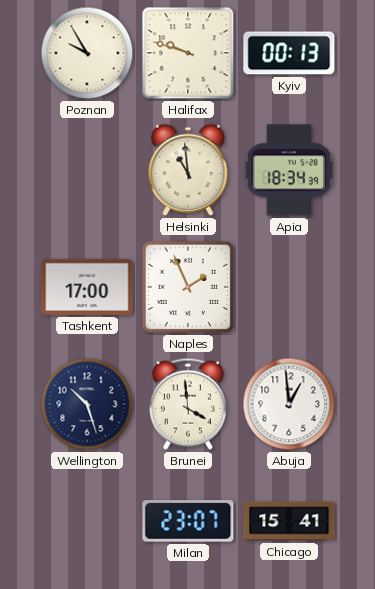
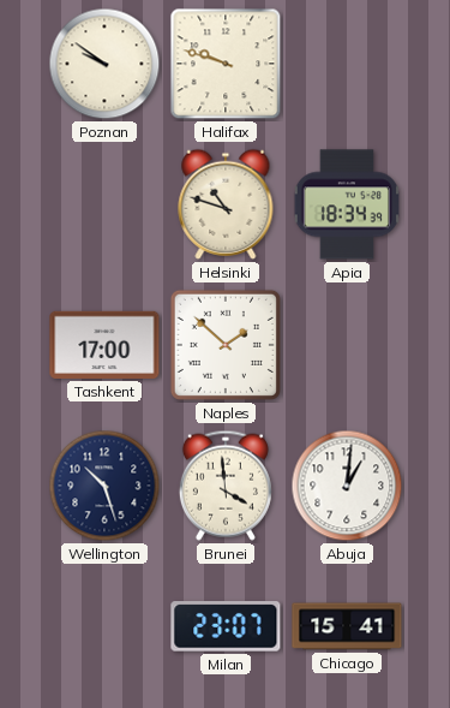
Poznan: 9:55 -> 9:51
Kyiv: 00:13 -> none
Helsinki: 10:59 -> 10:48
Naples: 1:56 -> 1:52
Abuja: 12:59 -> 1:01
